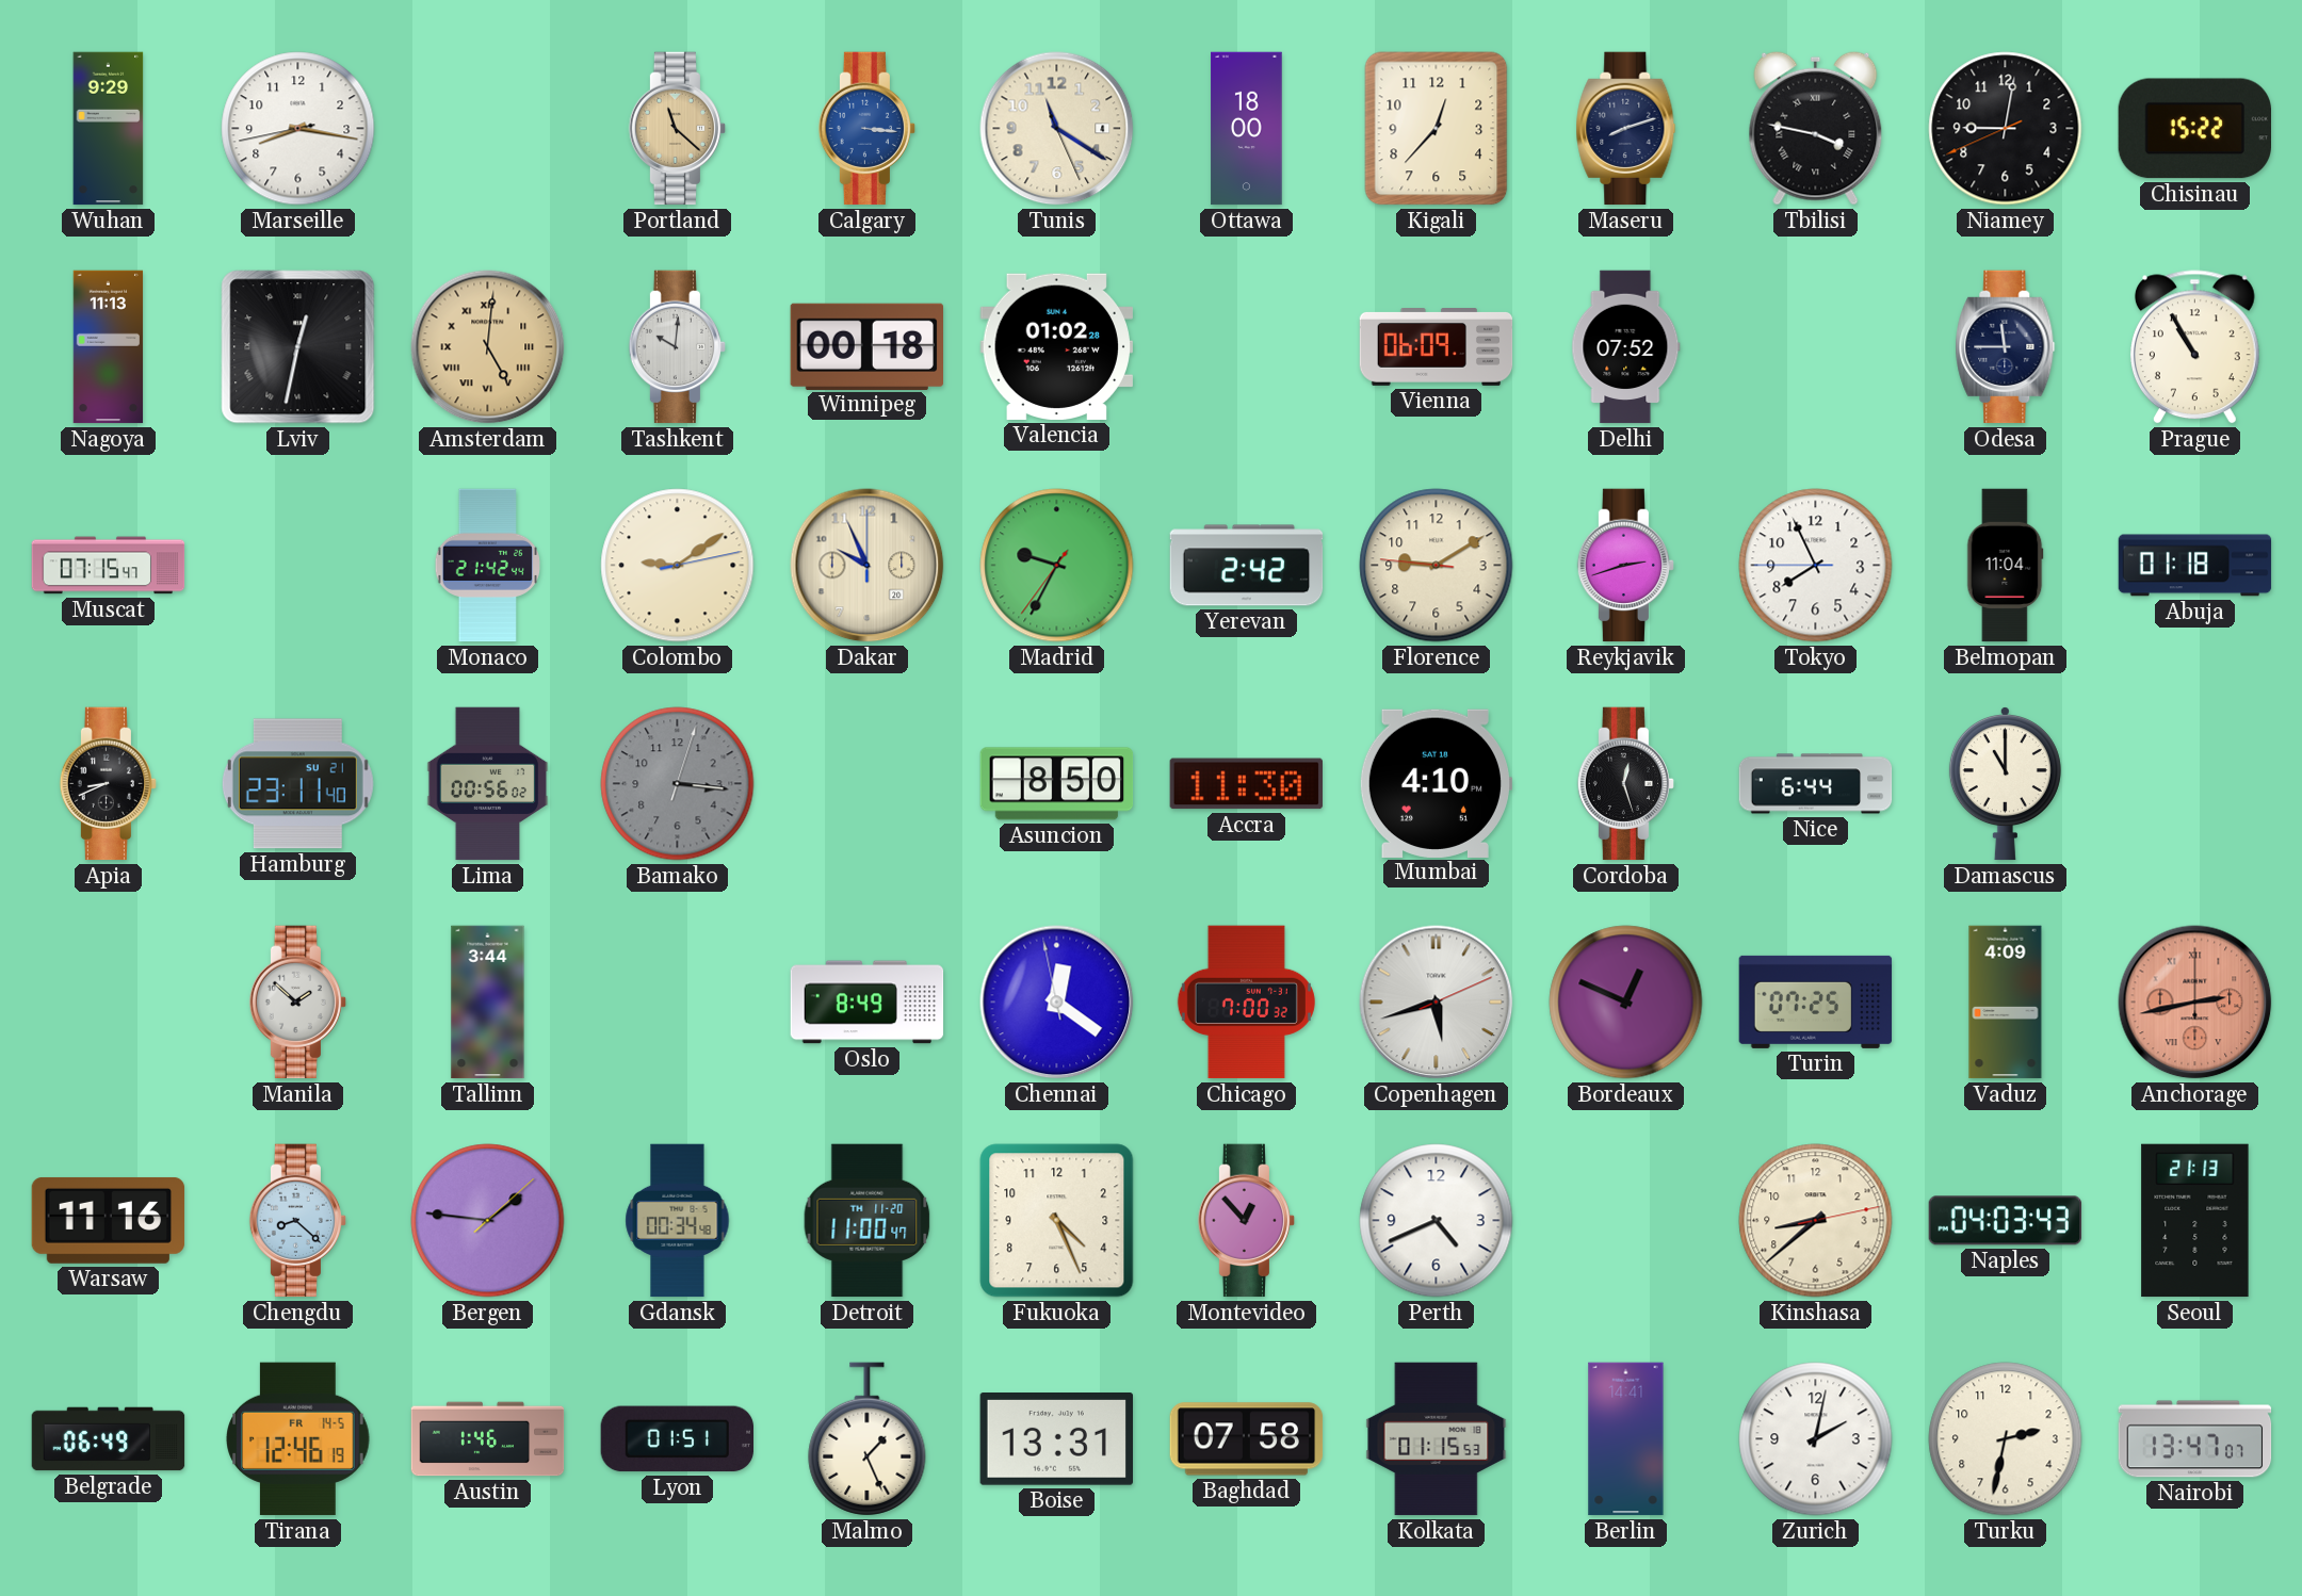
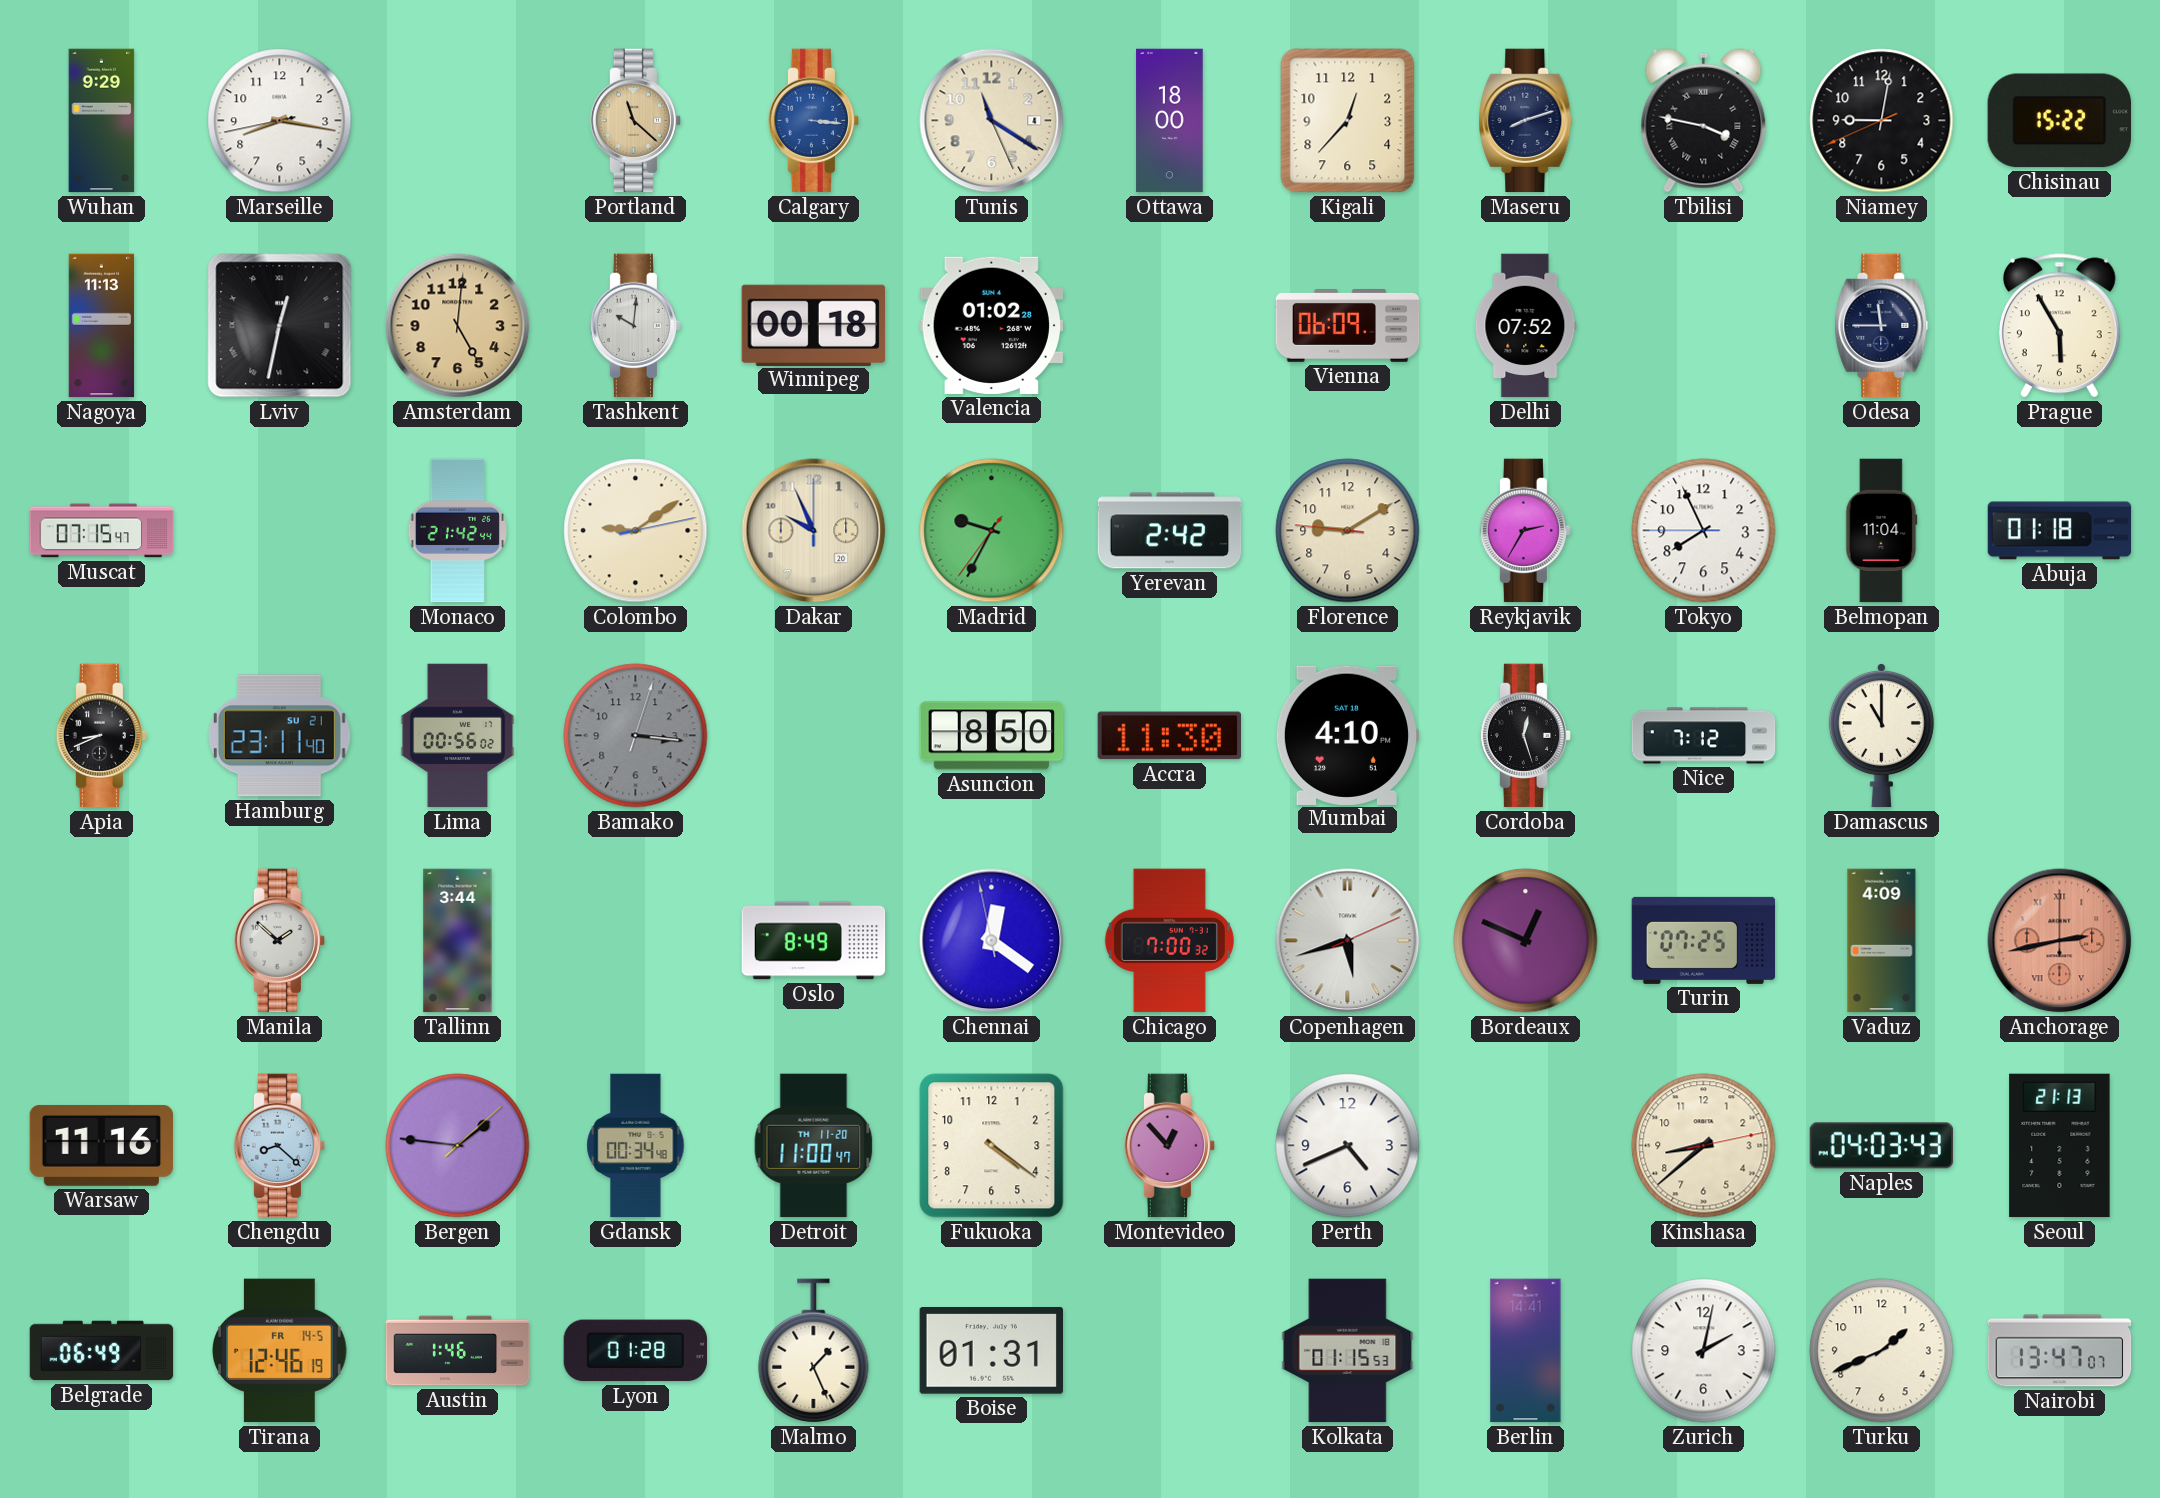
Amsterdam numerals: Roman -> Arabic
Prague: 10:55 -> 5:55
Reykjavik: 2:42 -> 2:35
Nice: 6:44 -> 7:12
Fukuoka: 4:26 -> 4:21
Lyon: 01:51 -> 01:28
Boise: 13:31 -> 01:31
Baghdad: 07:58 -> none
Turku: 2:32 -> 1:41
